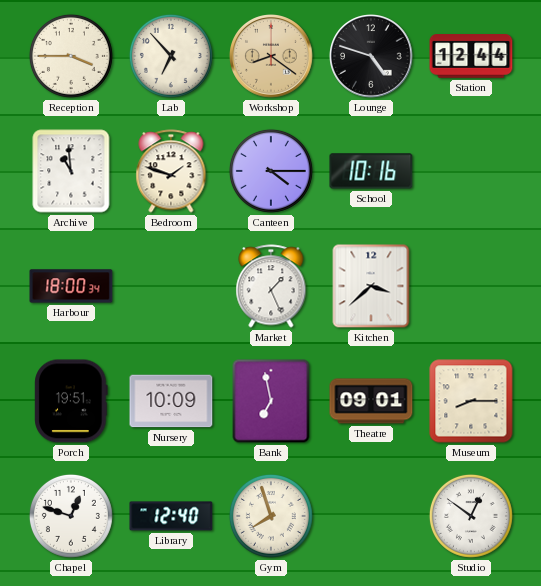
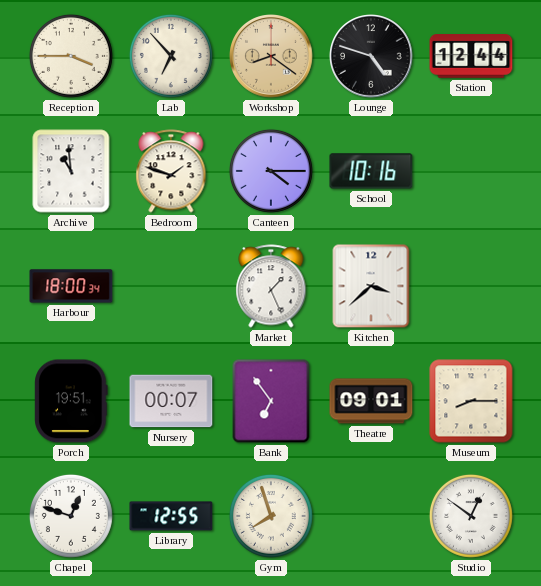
Nursery: 10:09 -> 00:07
Bank: 6:58 -> 6:54
Library: 12:40 -> 12:55
